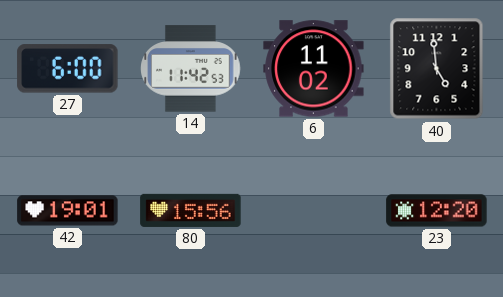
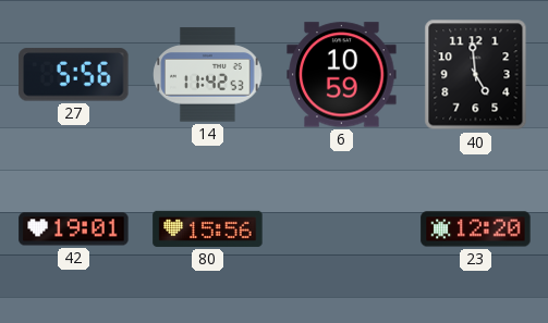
27: 6:00 -> 5:56
6: 11:02 -> 10:59
